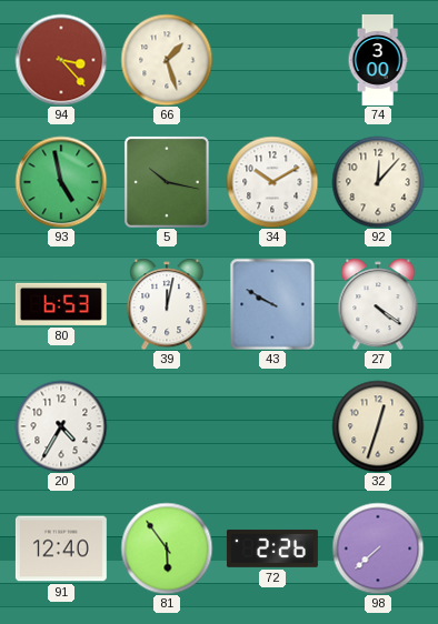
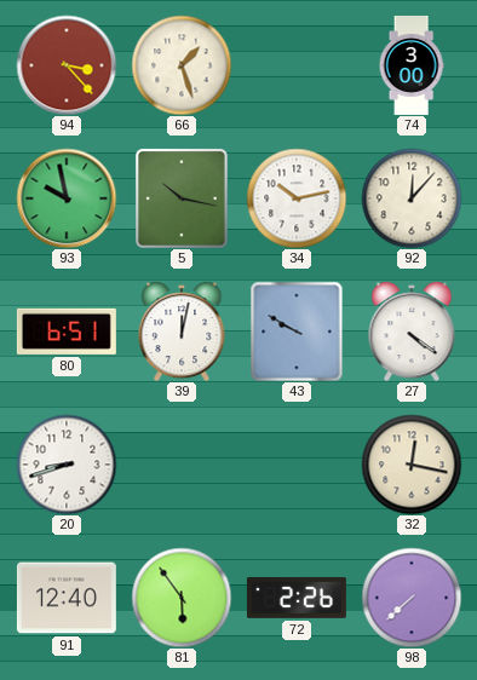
93: 4:58 -> 9:58
34: 10:10 -> 10:13
80: 6:53 -> 6:51
20: 4:35 -> 8:42
32: 12:33 -> 12:17
